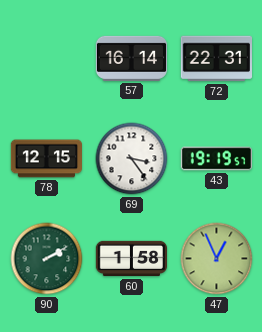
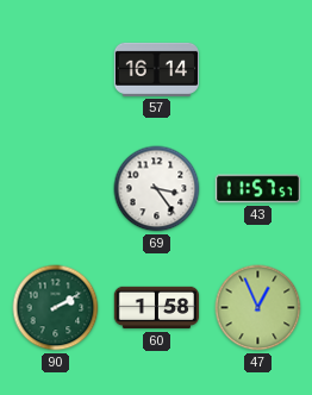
72: 22:31 -> none
78: 12:15 -> none
43: 19:19 -> 11:57
